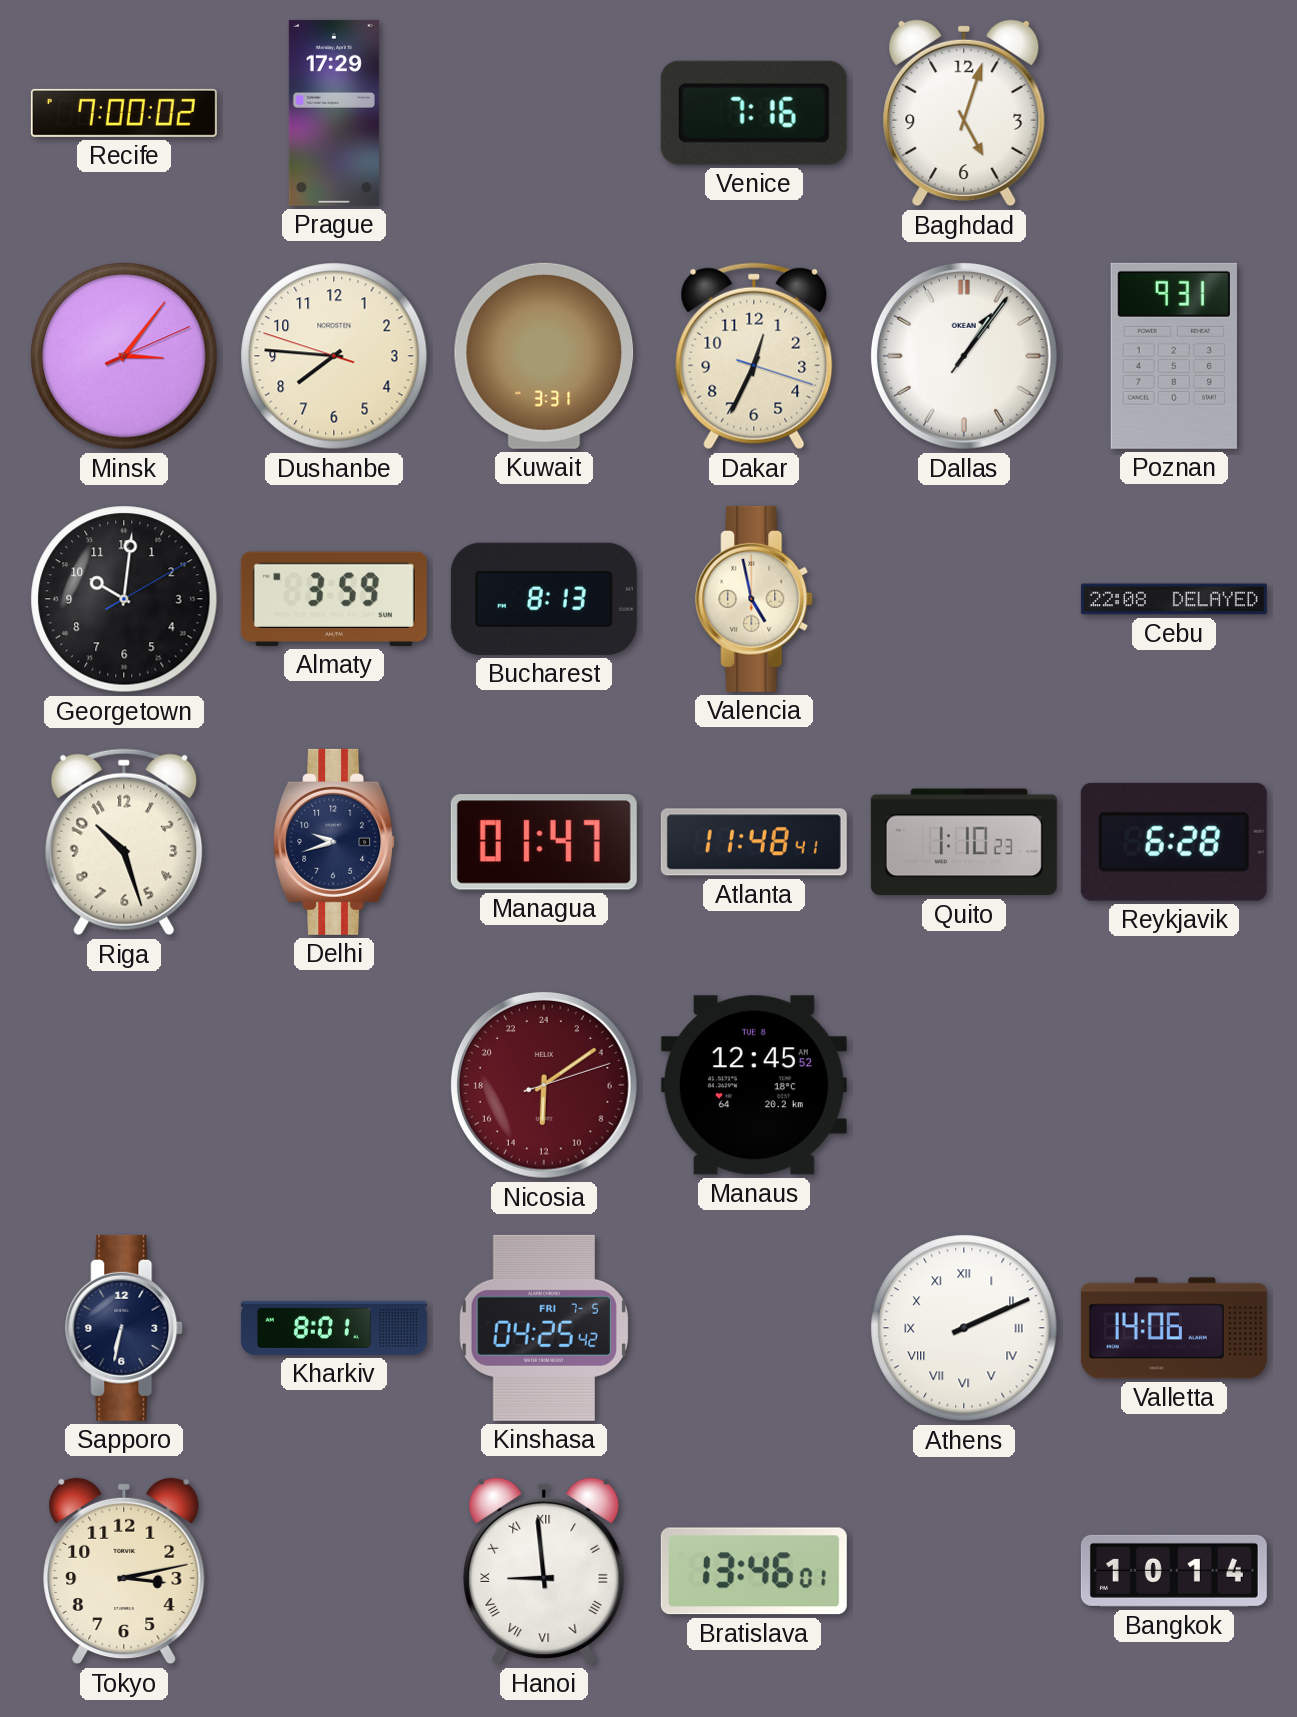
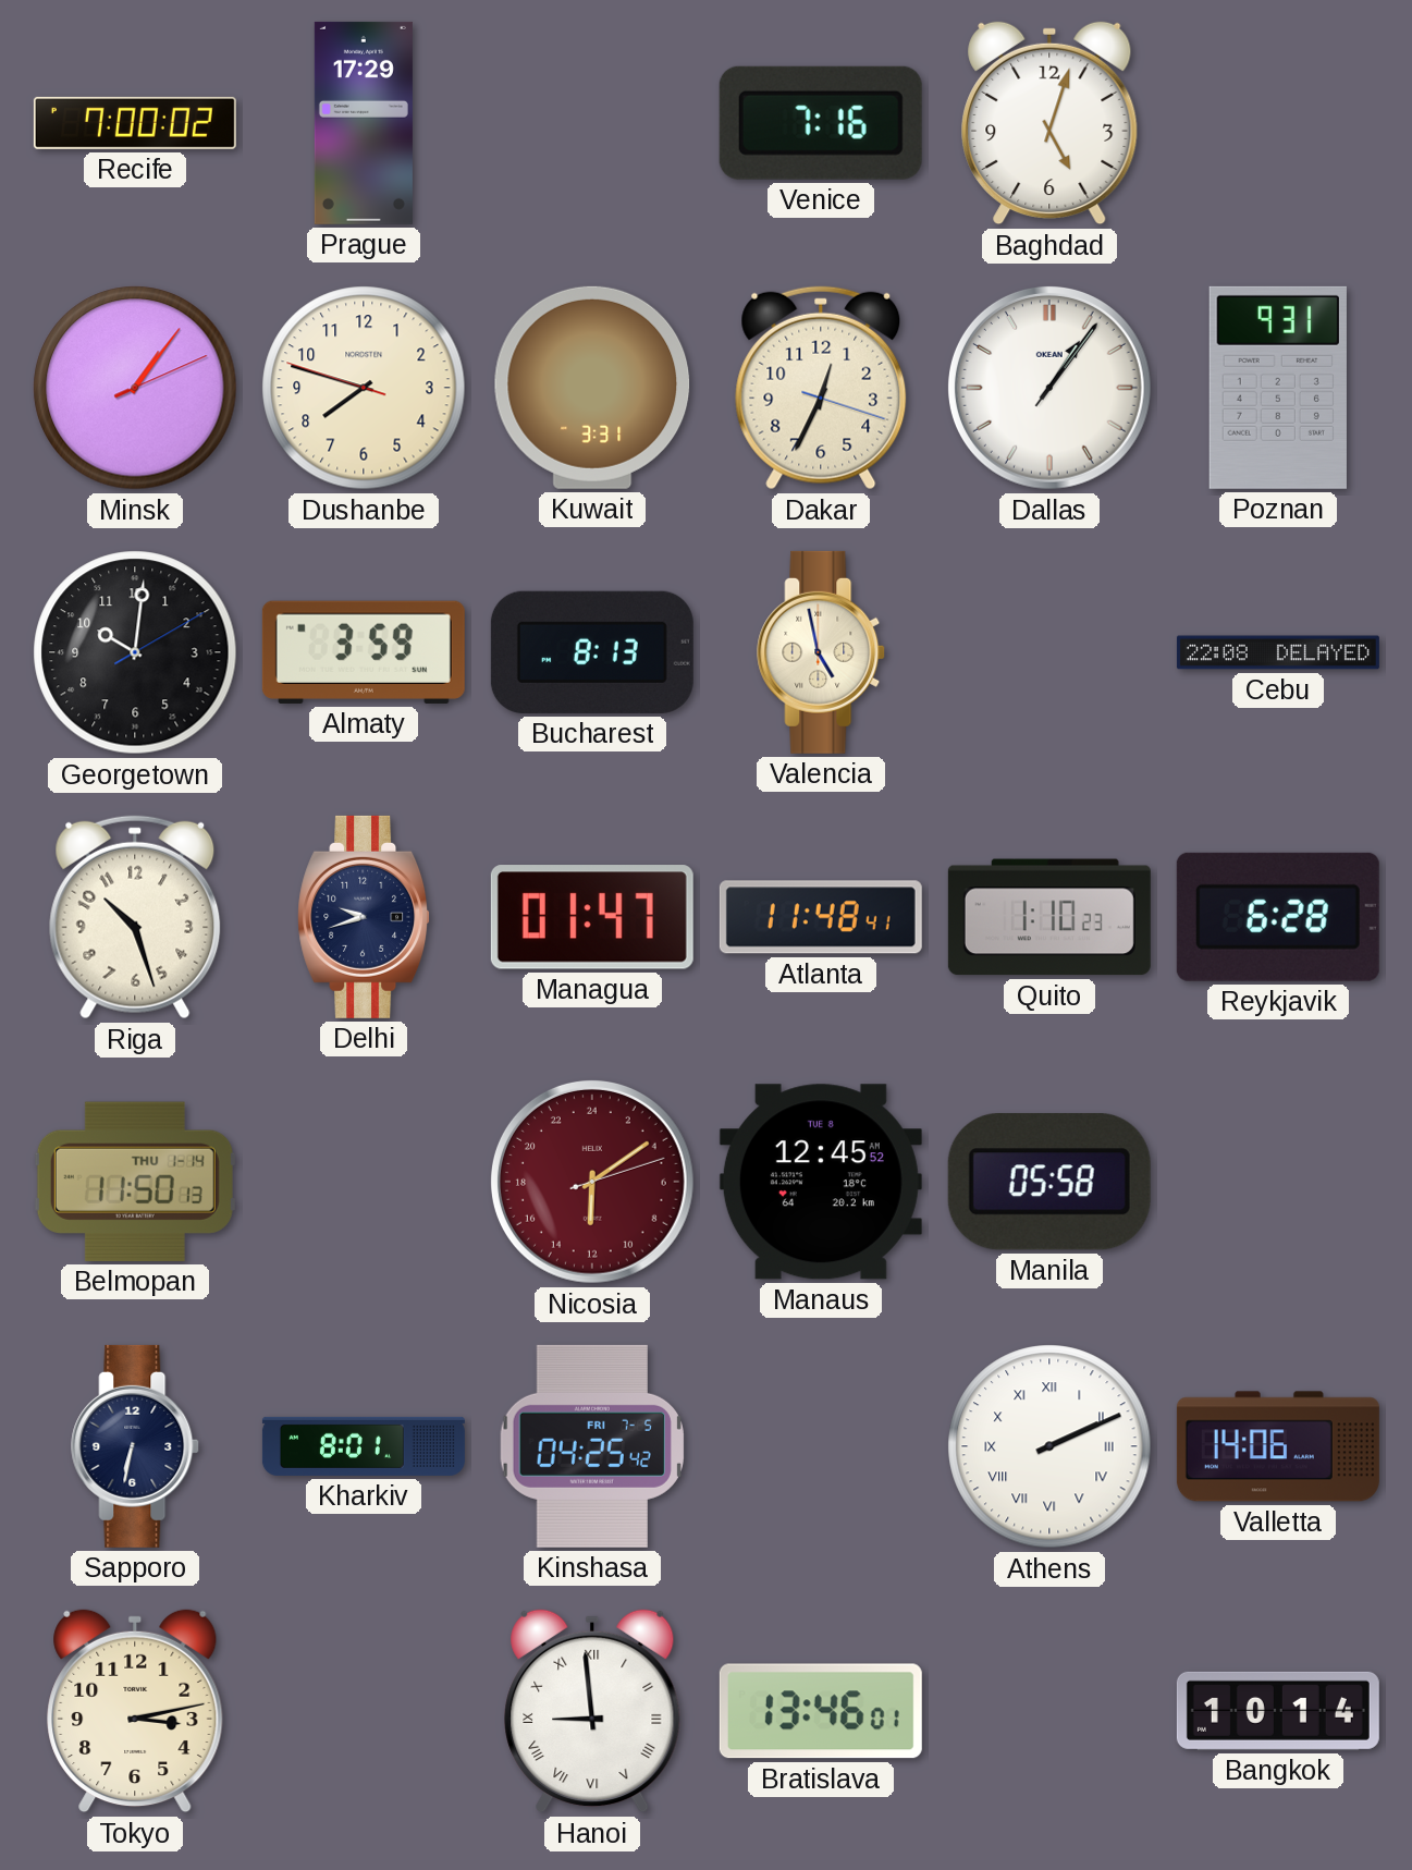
Minsk: 3:06 -> 1:06
Dushanbe: 7:45 -> 7:47
Belmopan: none -> 11:50
Manila: none -> 05:58
